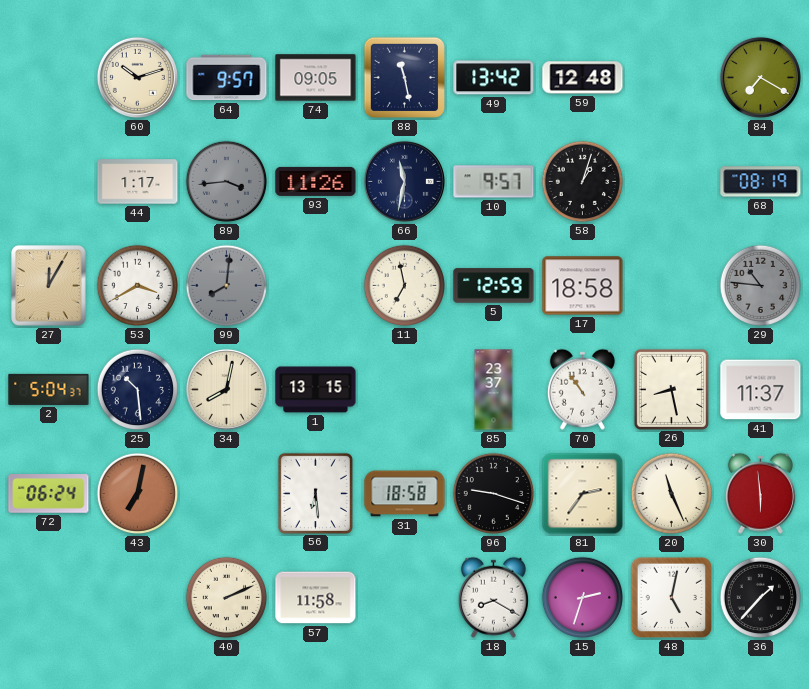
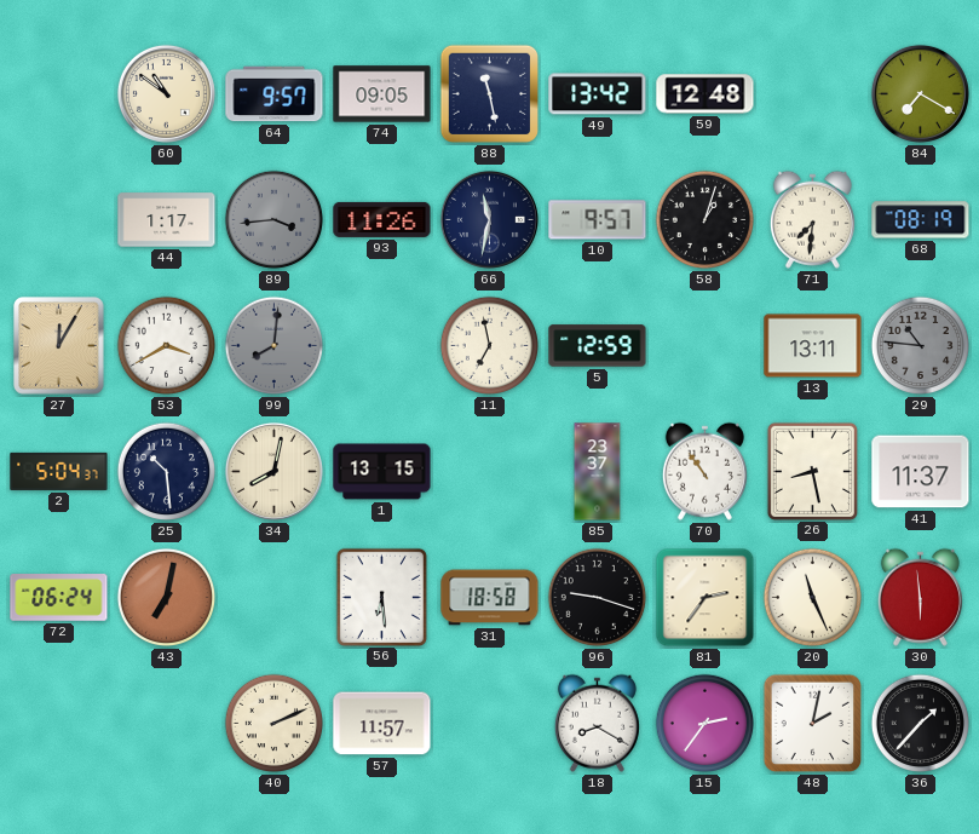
60: 10:12 -> 10:51
71: none -> 7:31
17: 18:58 -> none
13: none -> 13:11
57: 11:58 -> 11:57
15: 2:33 -> 2:36
48: 5:02 -> 2:02
